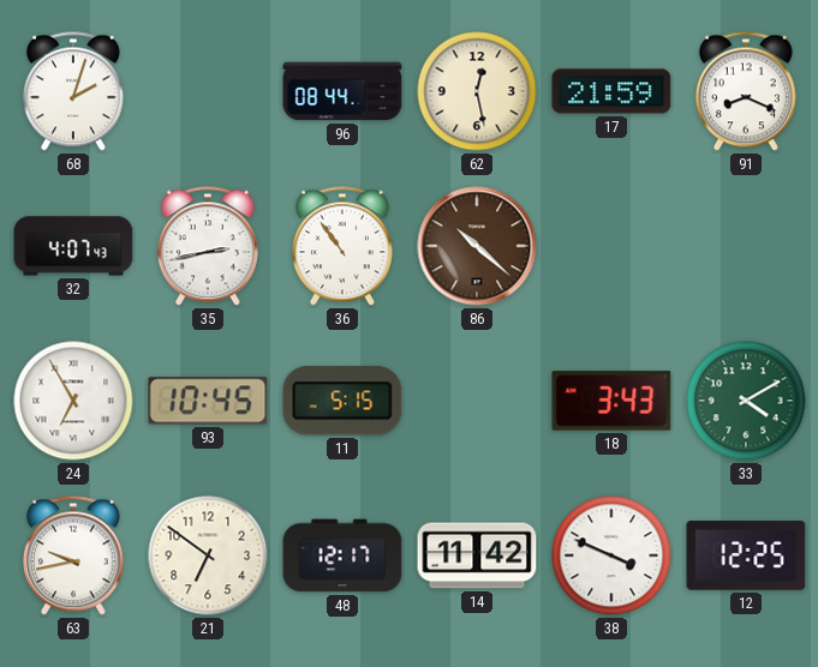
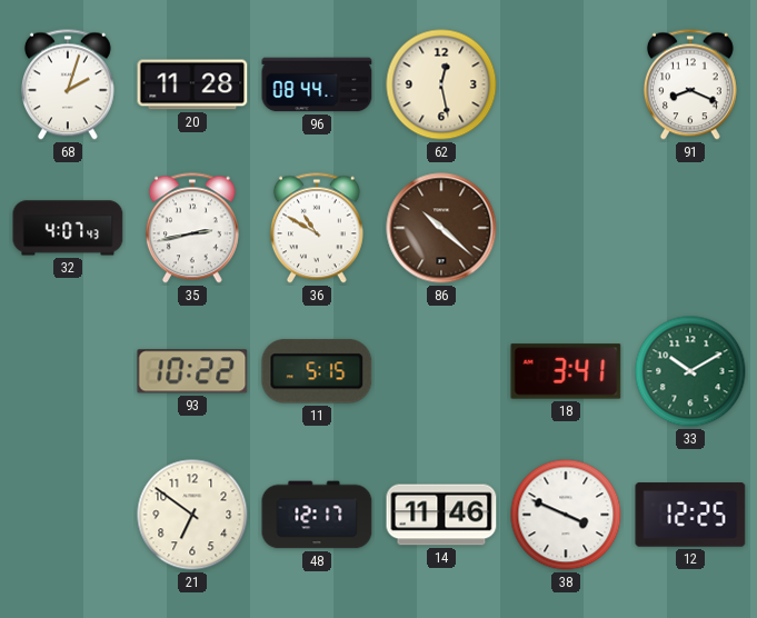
20: none -> 11:28
17: 21:59 -> none
36: 10:54 -> 10:50
24: 6:55 -> none
93: 10:45 -> 10:22
18: 3:43 -> 3:41
33: 4:10 -> 10:10
63: 9:43 -> none
14: 11:42 -> 11:46
